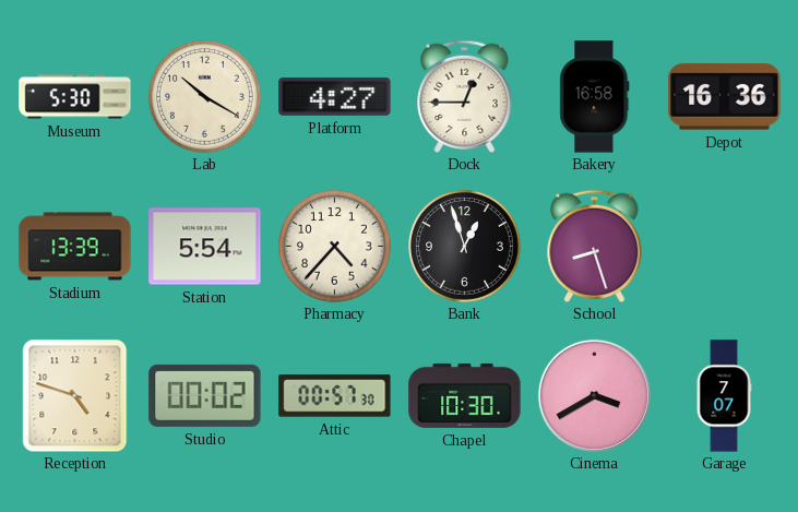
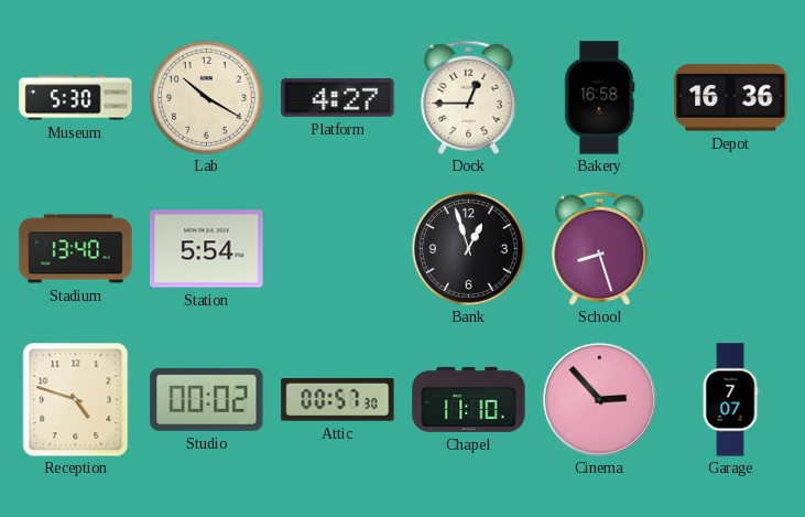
Stadium: 13:39 -> 13:40
Pharmacy: 4:37 -> none
Chapel: 10:30 -> 11:10
Cinema: 3:40 -> 2:53
